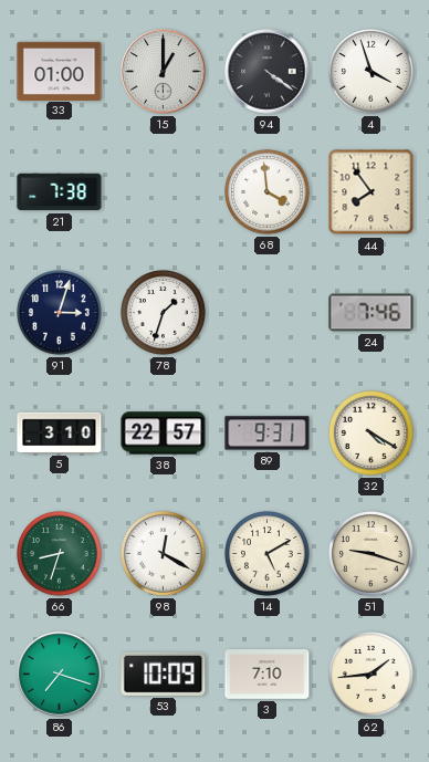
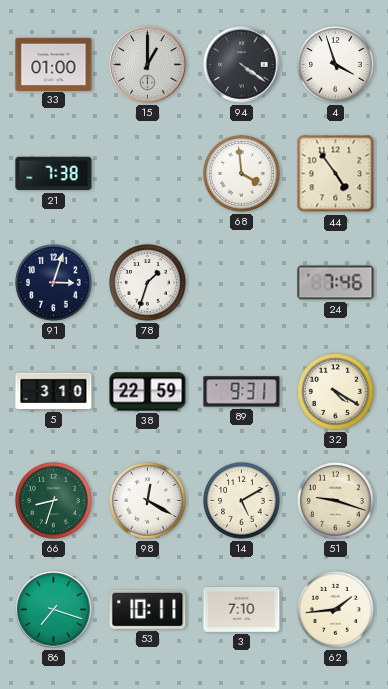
44: 7:54 -> 4:54
38: 22:57 -> 22:59
53: 10:09 -> 10:11
